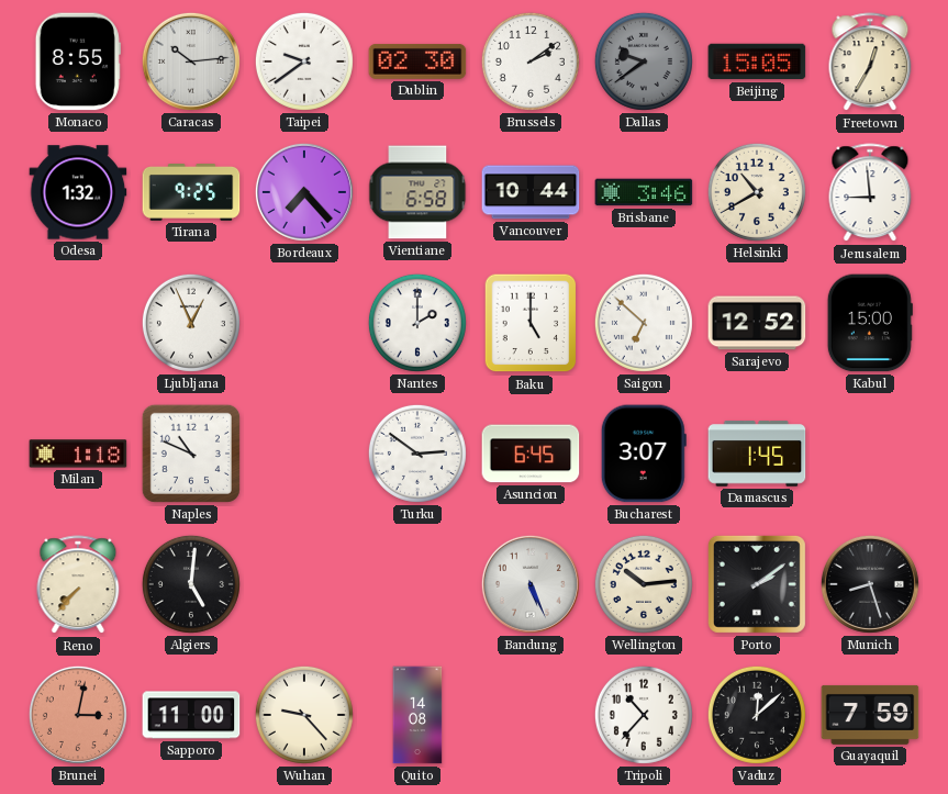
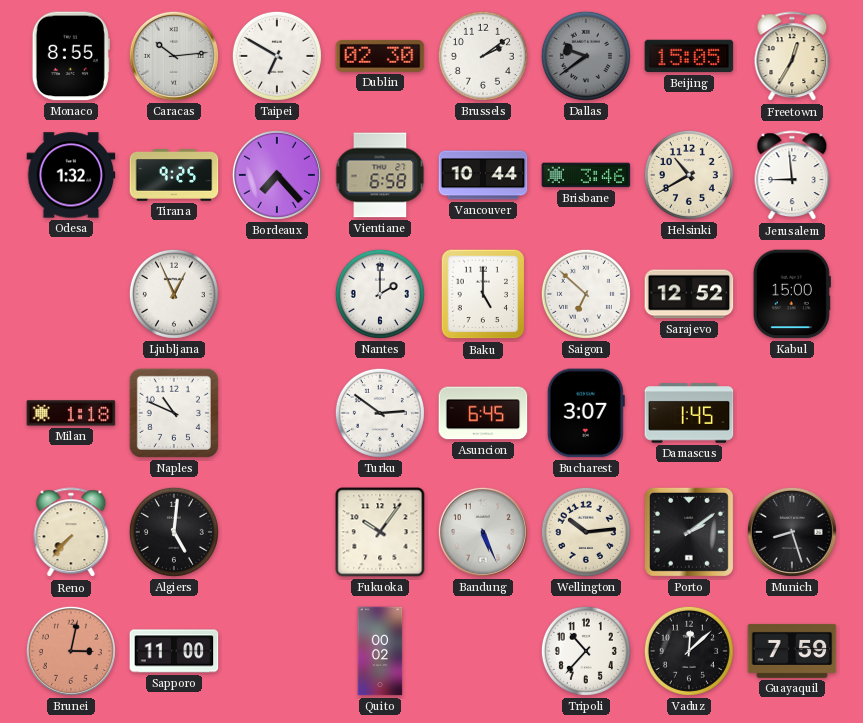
Taipei: 9:39 -> 6:50
Fukuoka: none -> 10:06
Wuhan: 9:23 -> none
Quito: 14:08 -> 00:02
